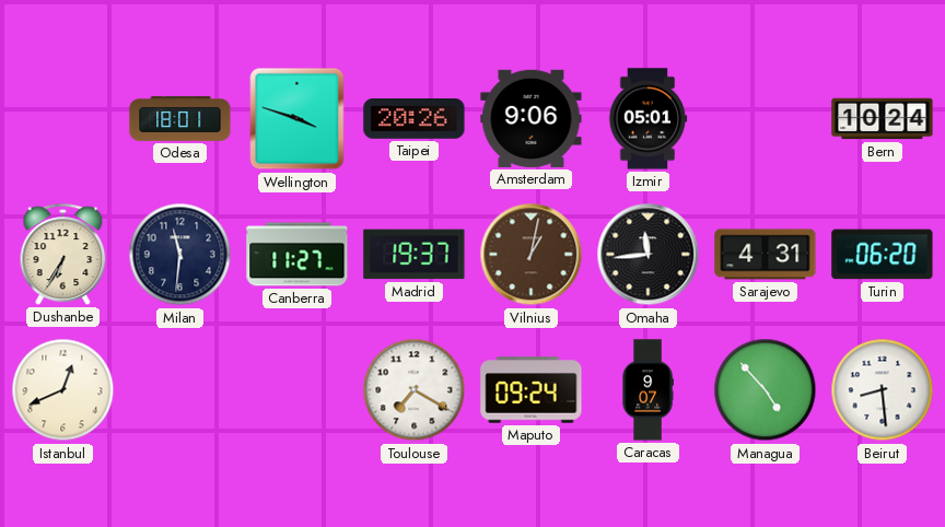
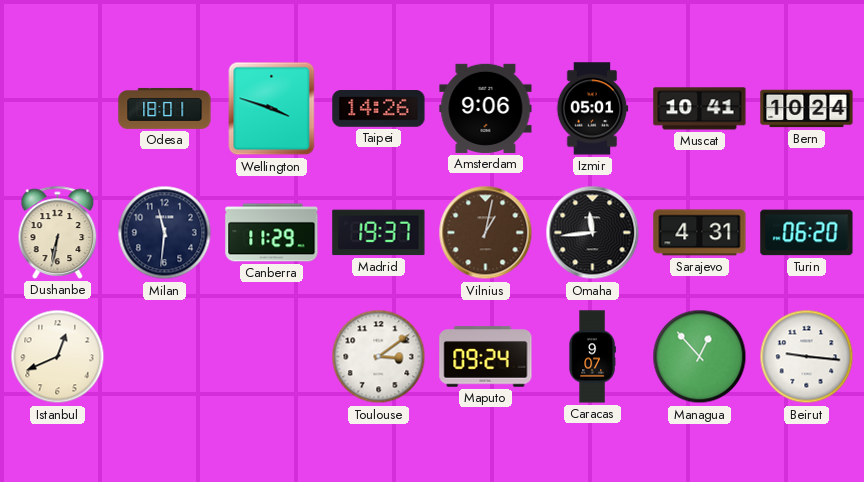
Taipei: 20:26 -> 14:26
Muscat: none -> 10:41
Dushanbe: 6:35 -> 6:32
Canberra: 11:27 -> 11:29
Toulouse: 7:20 -> 3:09
Managua: 4:53 -> 12:53
Beirut: 8:29 -> 9:16
